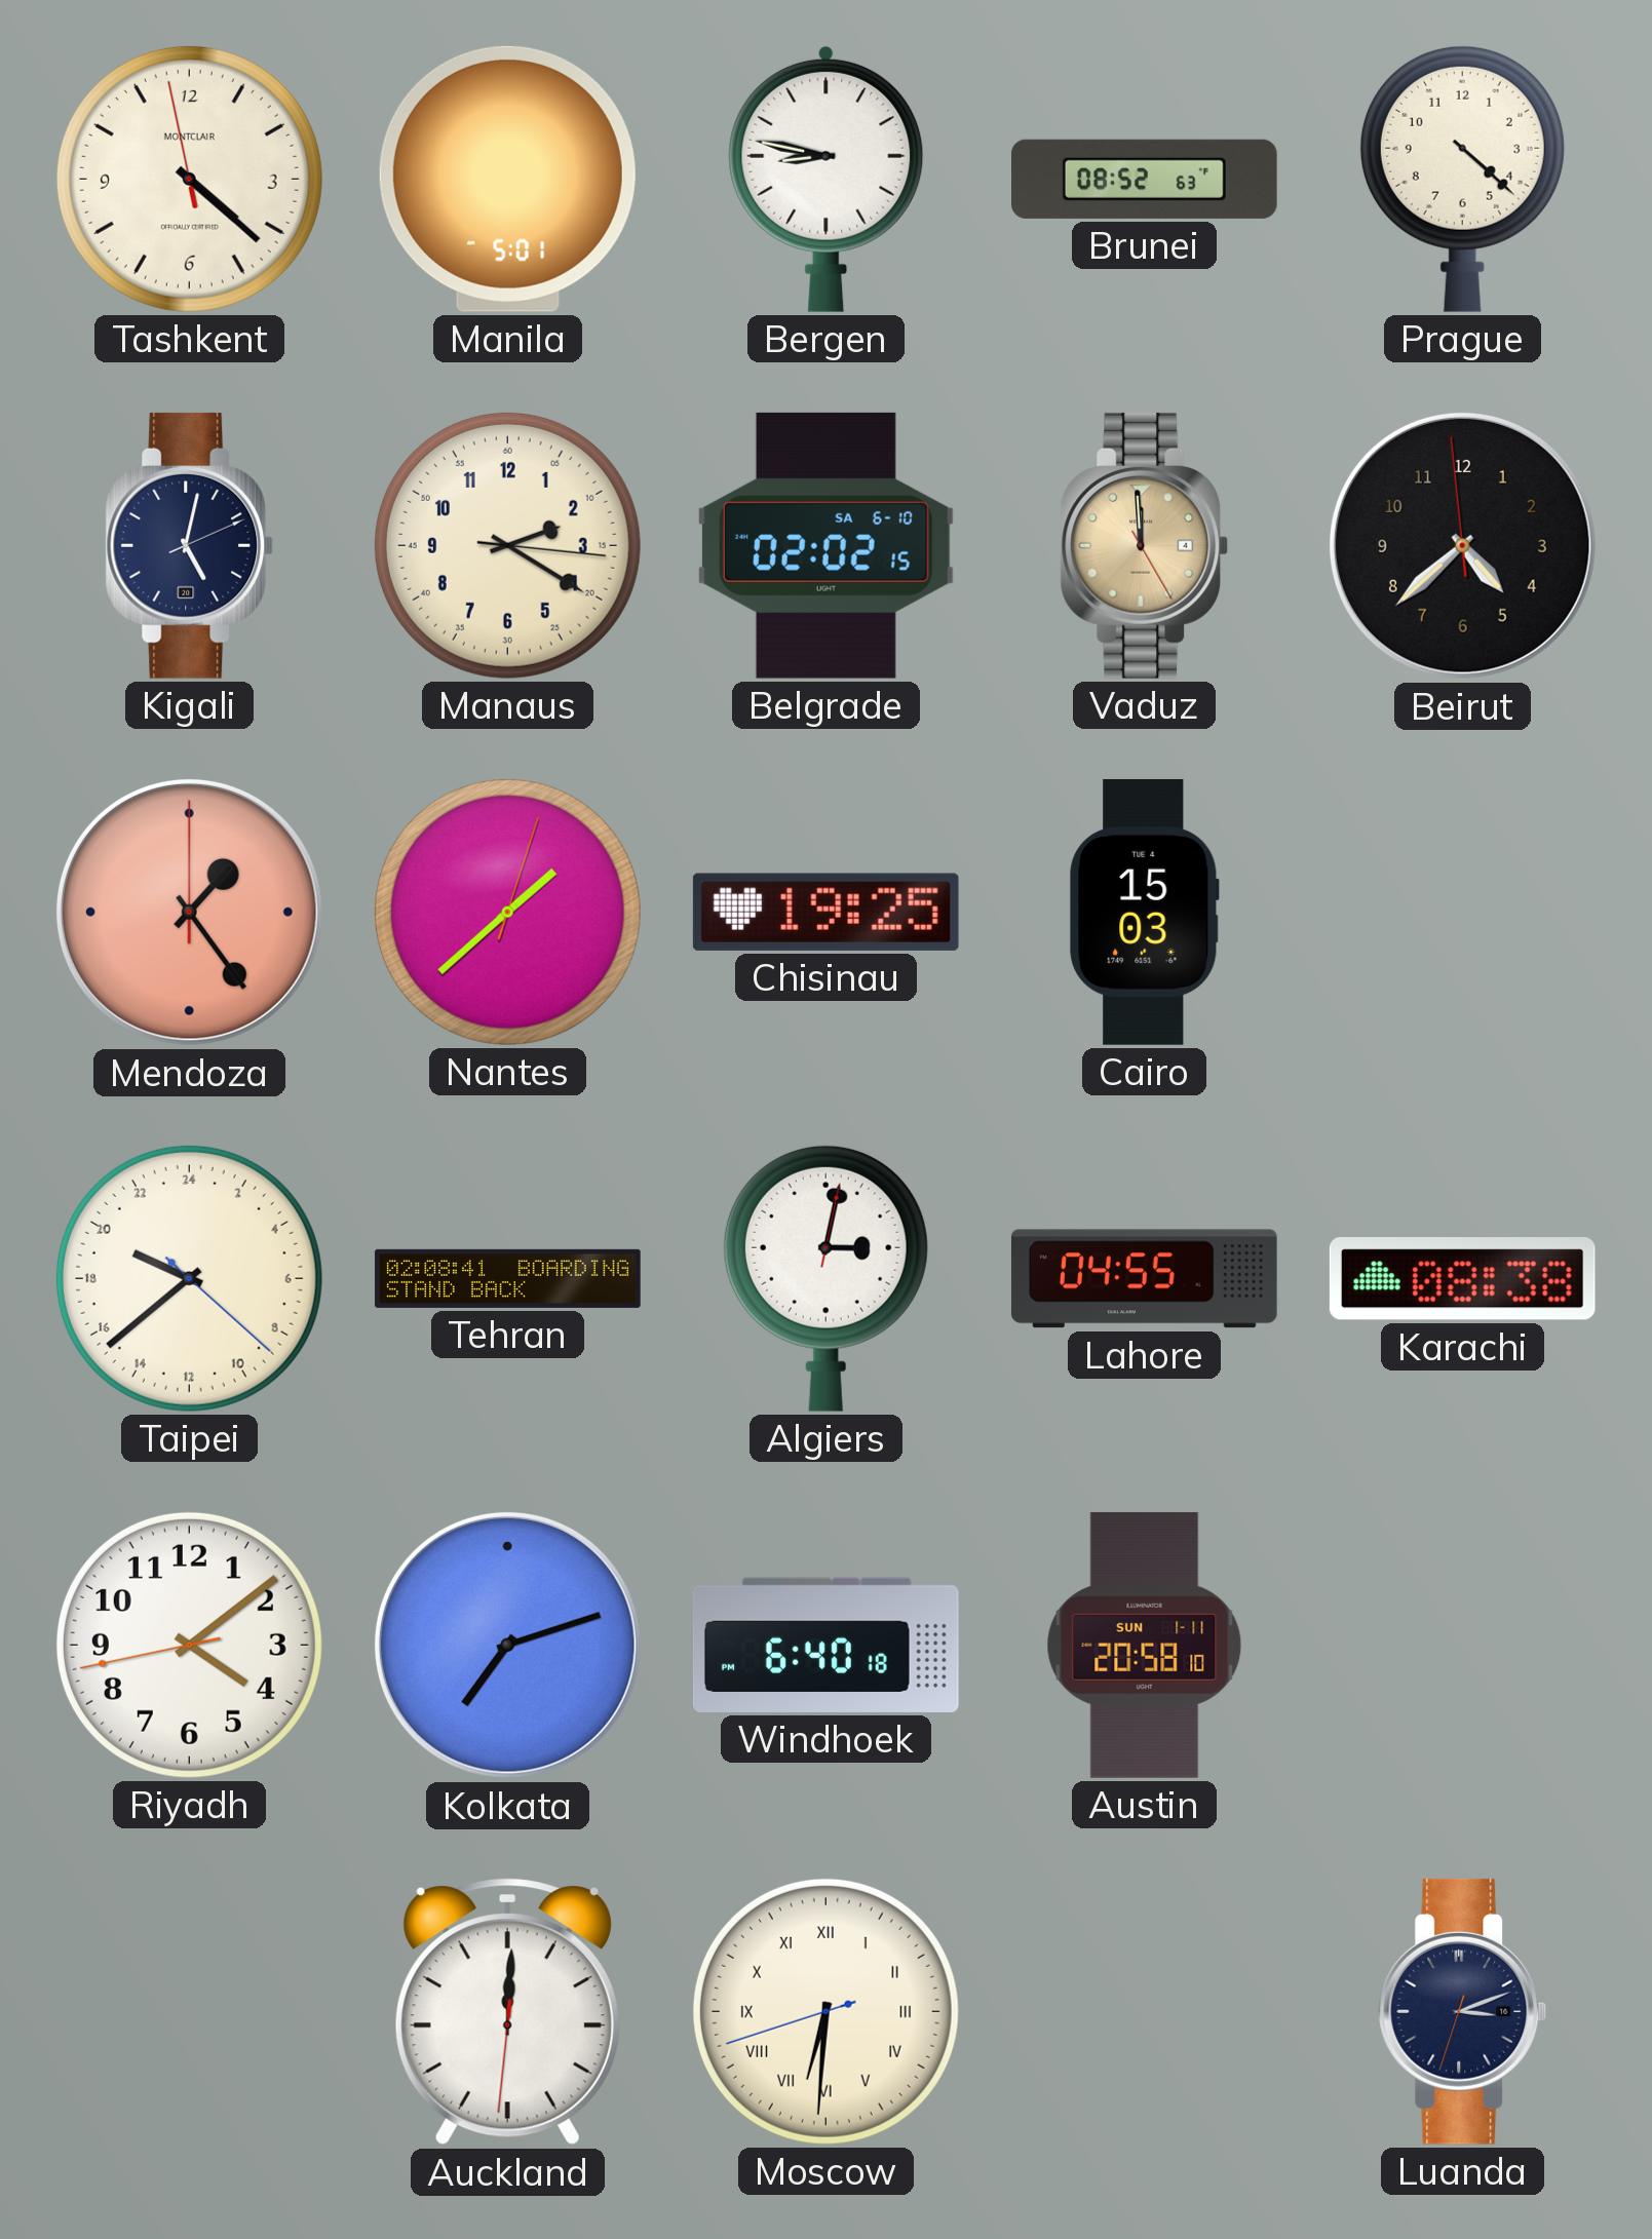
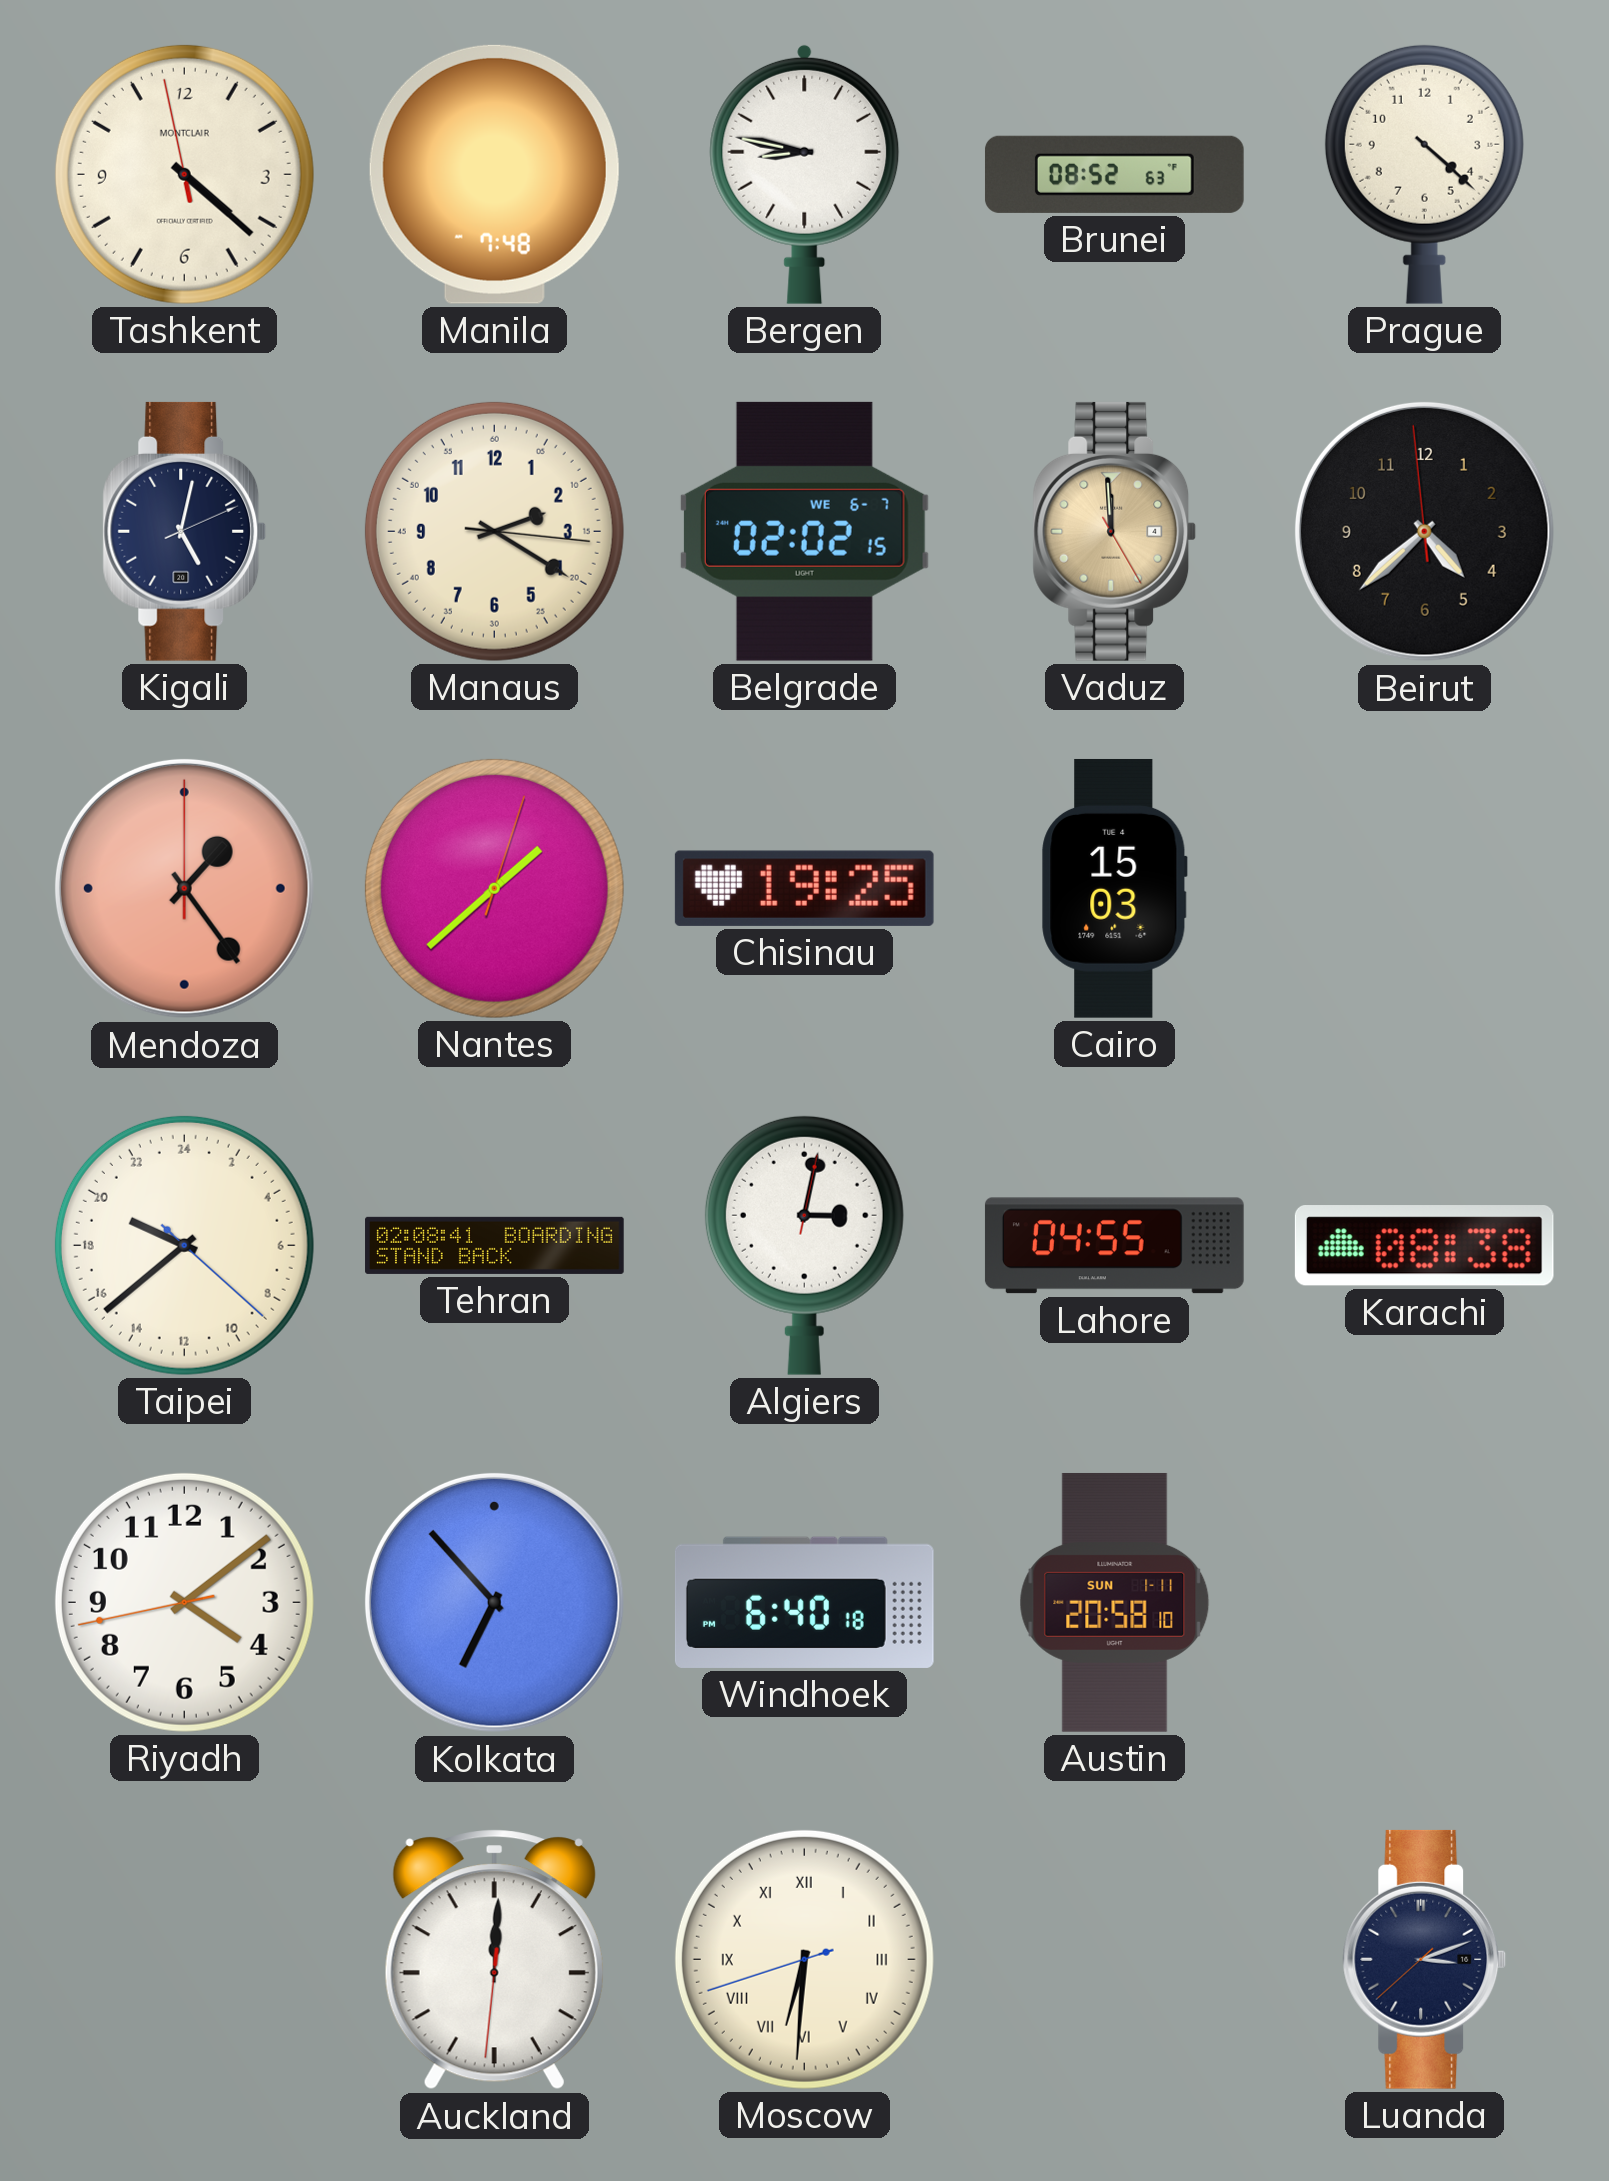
Manila: 5:01 -> 7:48
Belgrade date: SA 6-10 -> WE 6-7
Kolkata: 7:12 -> 6:53
Luanda: 3:11:33 -> 3:11:38
